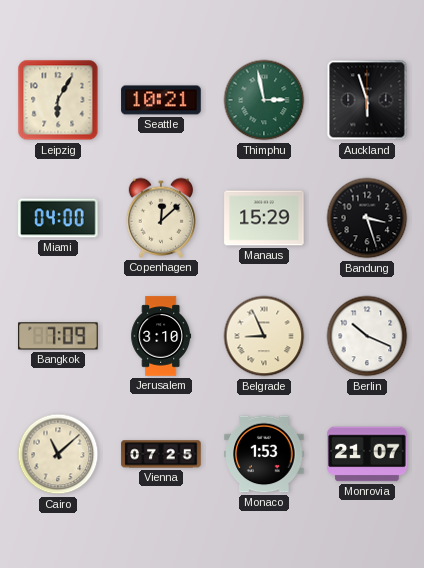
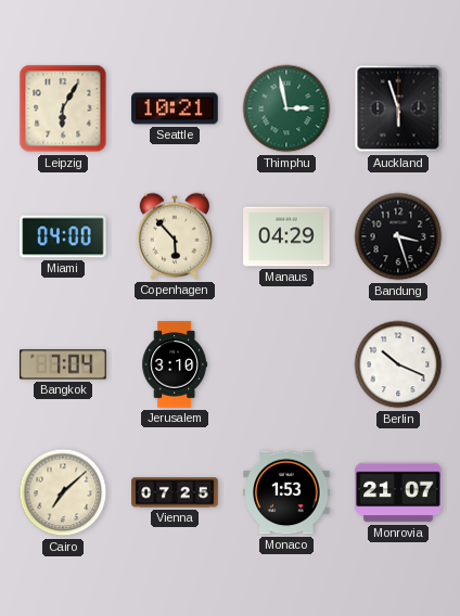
Copenhagen: 12:08 -> 5:53
Manaus: 15:29 -> 04:29
Bangkok: 7:09 -> 7:04
Belgrade: 8:56 -> none
Cairo: 11:08 -> 7:08
